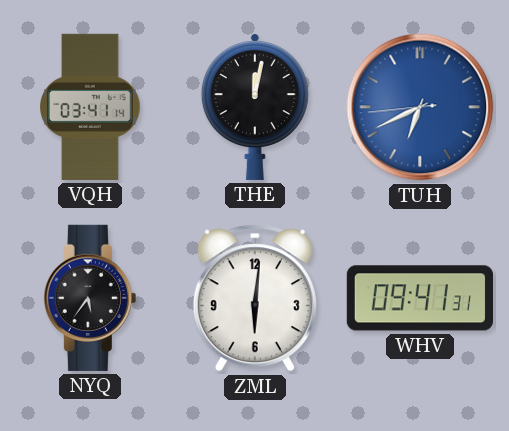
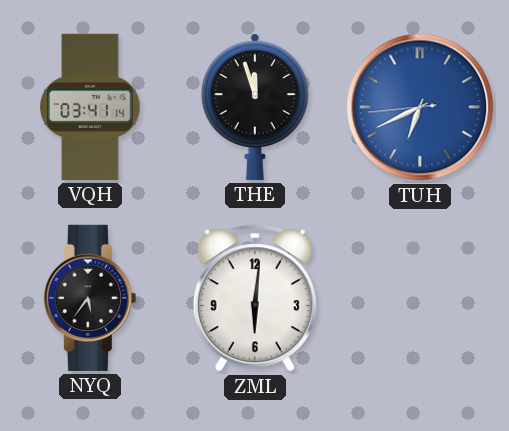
THE: 12:02 -> 11:57
WHV: 09:41 -> none
